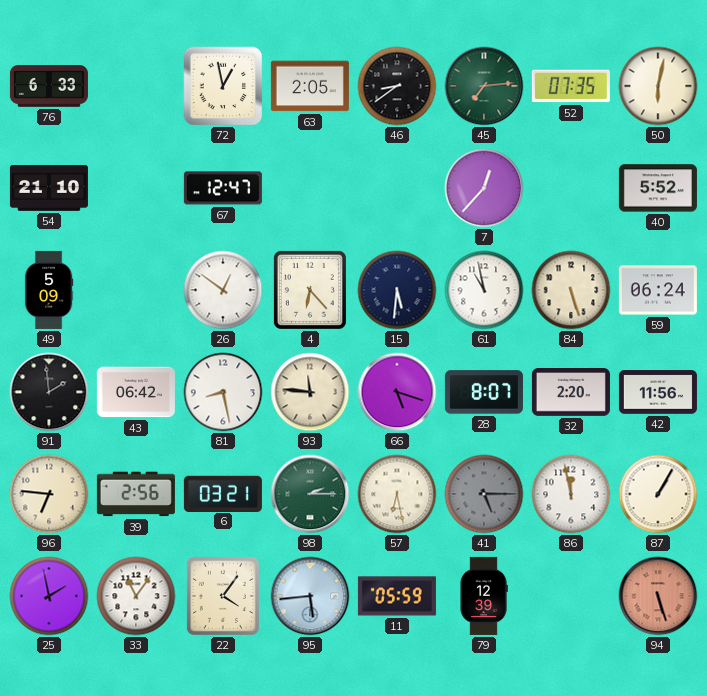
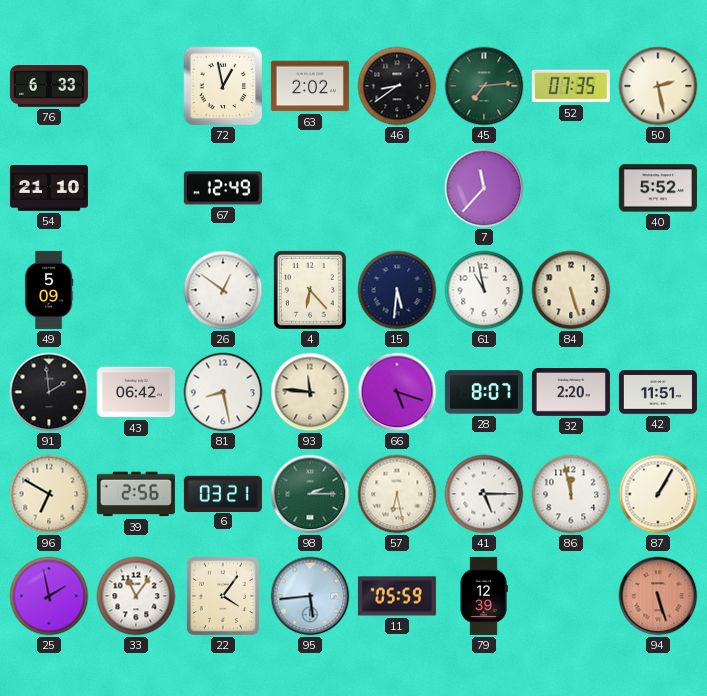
63: 2:05 -> 2:02
50: 6:02 -> 2:28
67: 12:47 -> 12:49
7: 12:37 -> 11:37
59: 06:24 -> none
42: 11:56 -> 11:51
96: 6:46 -> 6:50
41 dial: grey -> white
